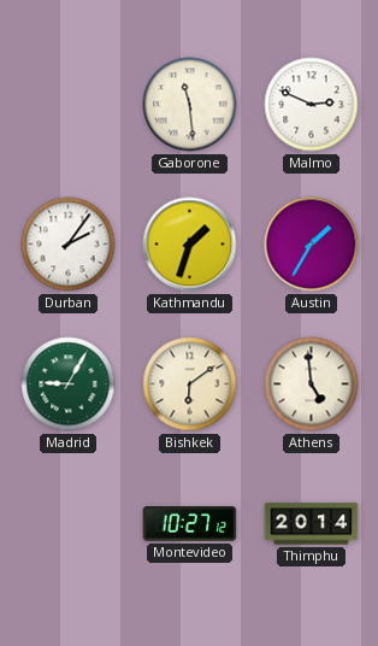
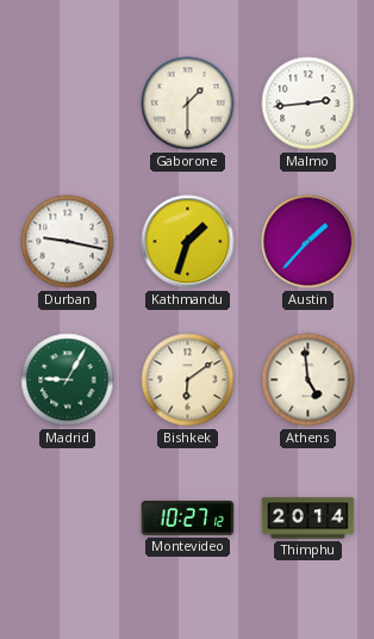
Gaborone: 11:29 -> 1:30
Malmo: 2:49 -> 2:44
Durban: 2:06 -> 9:17
Austin: 1:35 -> 1:37
